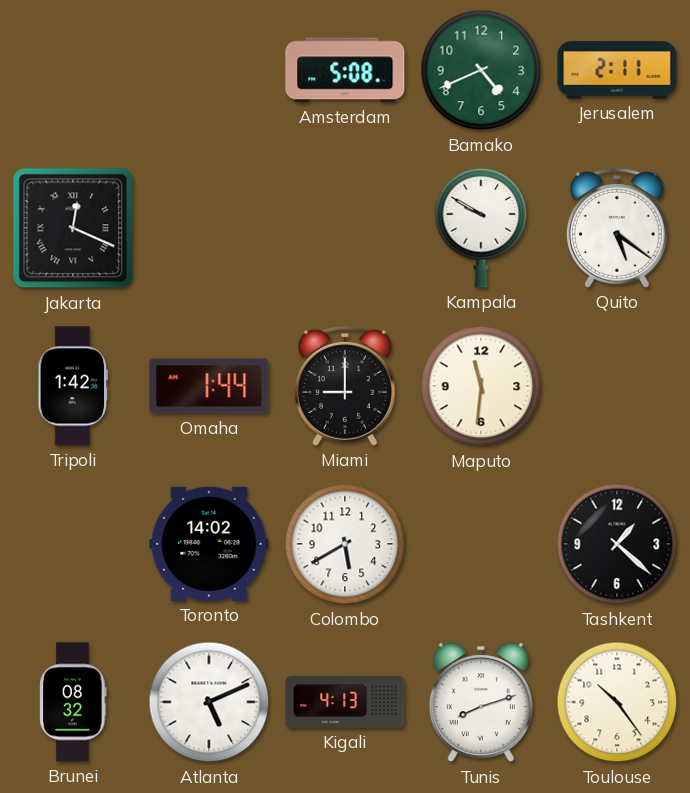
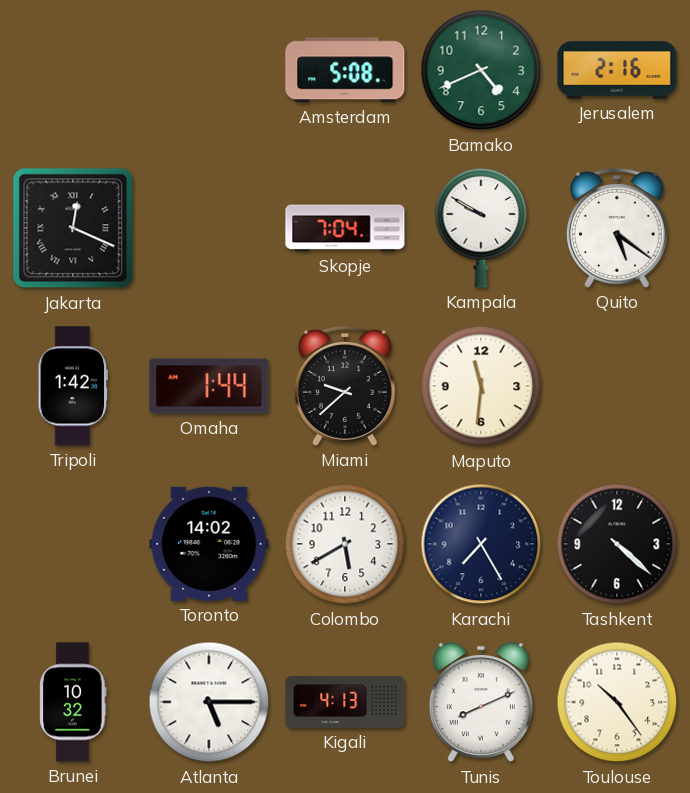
Jerusalem: 2:11 -> 2:16
Skopje: none -> 7:04
Miami: 9:00 -> 9:38
Karachi: none -> 7:25
Tashkent: 1:22 -> 4:22
Brunei: 08:32 -> 10:32
Atlanta: 5:11 -> 5:15
Tunis: 8:12 -> 8:11
